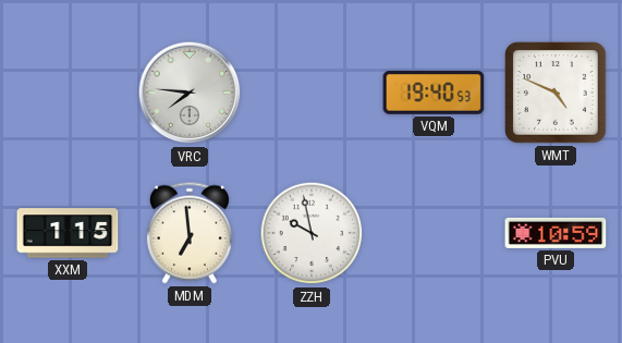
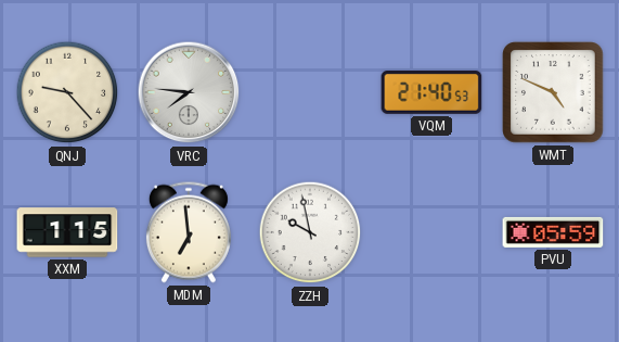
QNJ: none -> 9:23
VQM: 19:40 -> 21:40
PVU: 10:59 -> 05:59
